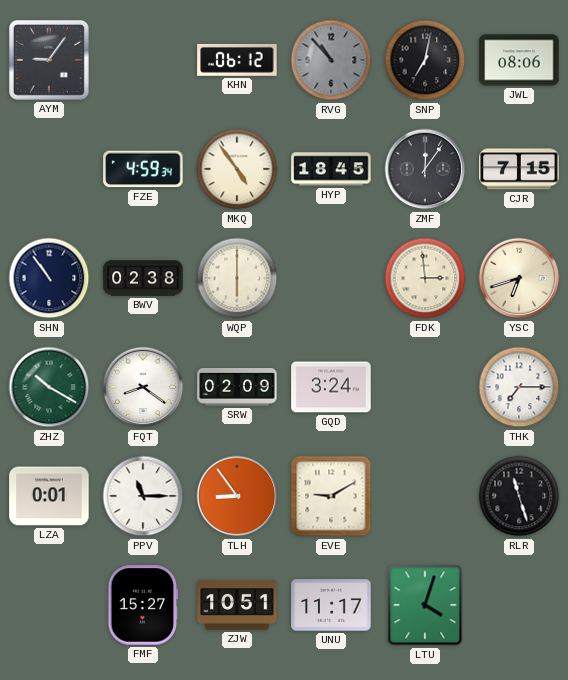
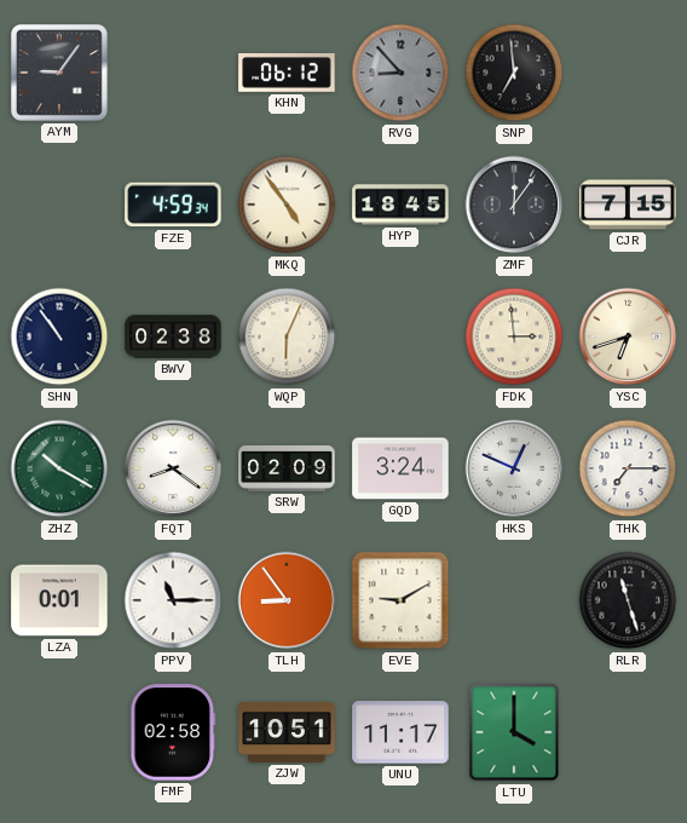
RVG: 10:53 -> 8:53
SNP: 7:02 -> 6:59
JWL: 08:06 -> none
WQP: 6:00 -> 6:04
HKS: none -> 12:49
FMF: 15:27 -> 02:58
LTU: 4:03 -> 4:00
